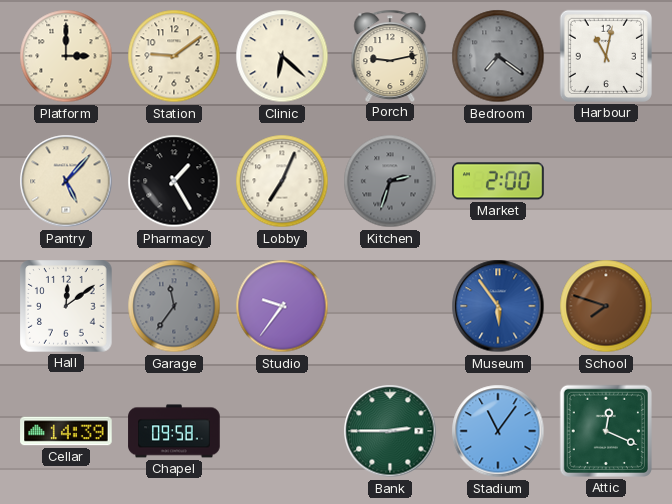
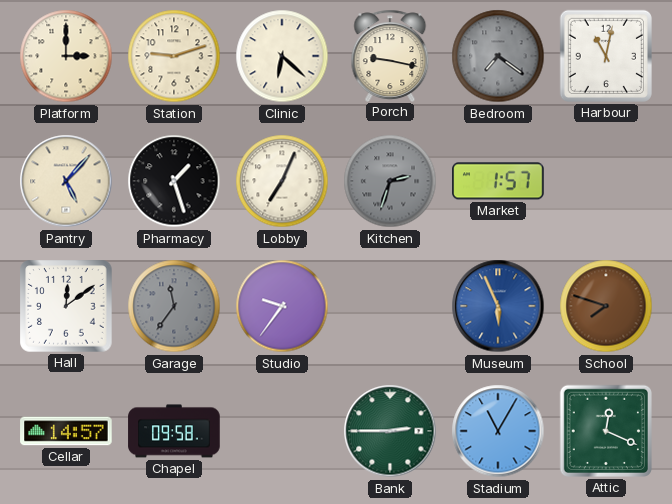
Station: 9:09 -> 9:12
Porch: 9:13 -> 9:17
Pharmacy: 1:25 -> 1:27
Market: 2:00 -> 1:57
Museum: 5:54 -> 5:56
Cellar: 14:39 -> 14:57
Stadium: 11:06 -> 11:05
